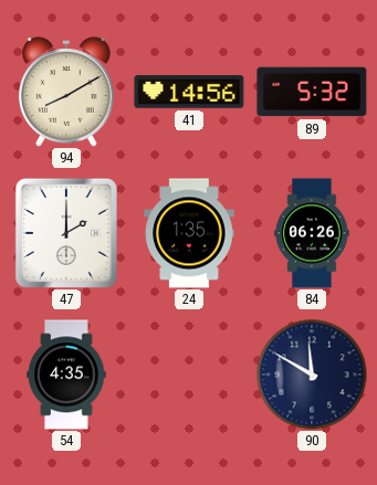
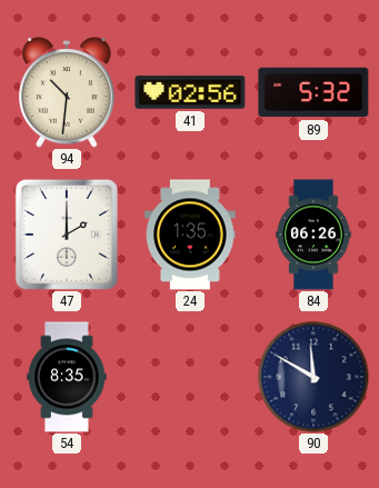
94: 8:10 -> 10:31
41: 14:56 -> 02:56
54: 4:35 -> 8:35
